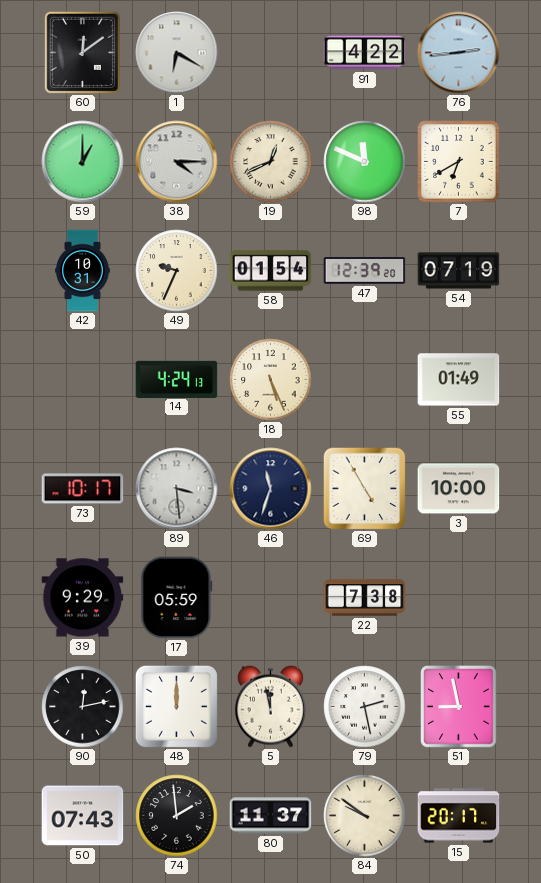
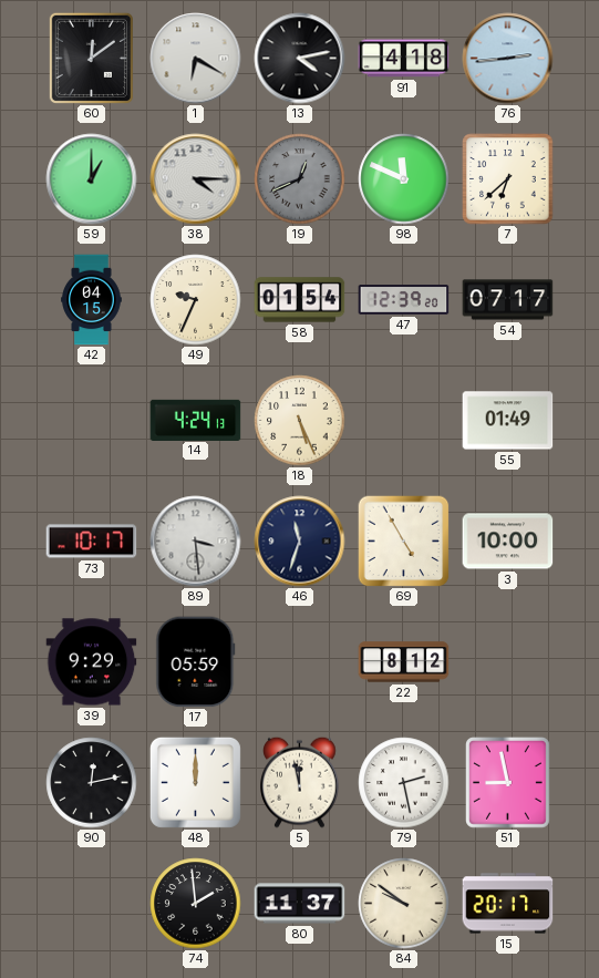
13: none -> 4:13
91: 4:22 -> 4:18
19 dial: cream -> grey
7: 6:40 -> 6:38
42: 10:31 -> 04:15
54: 07:19 -> 07:17
22: 7:38 -> 8:12
50: 07:43 -> none
